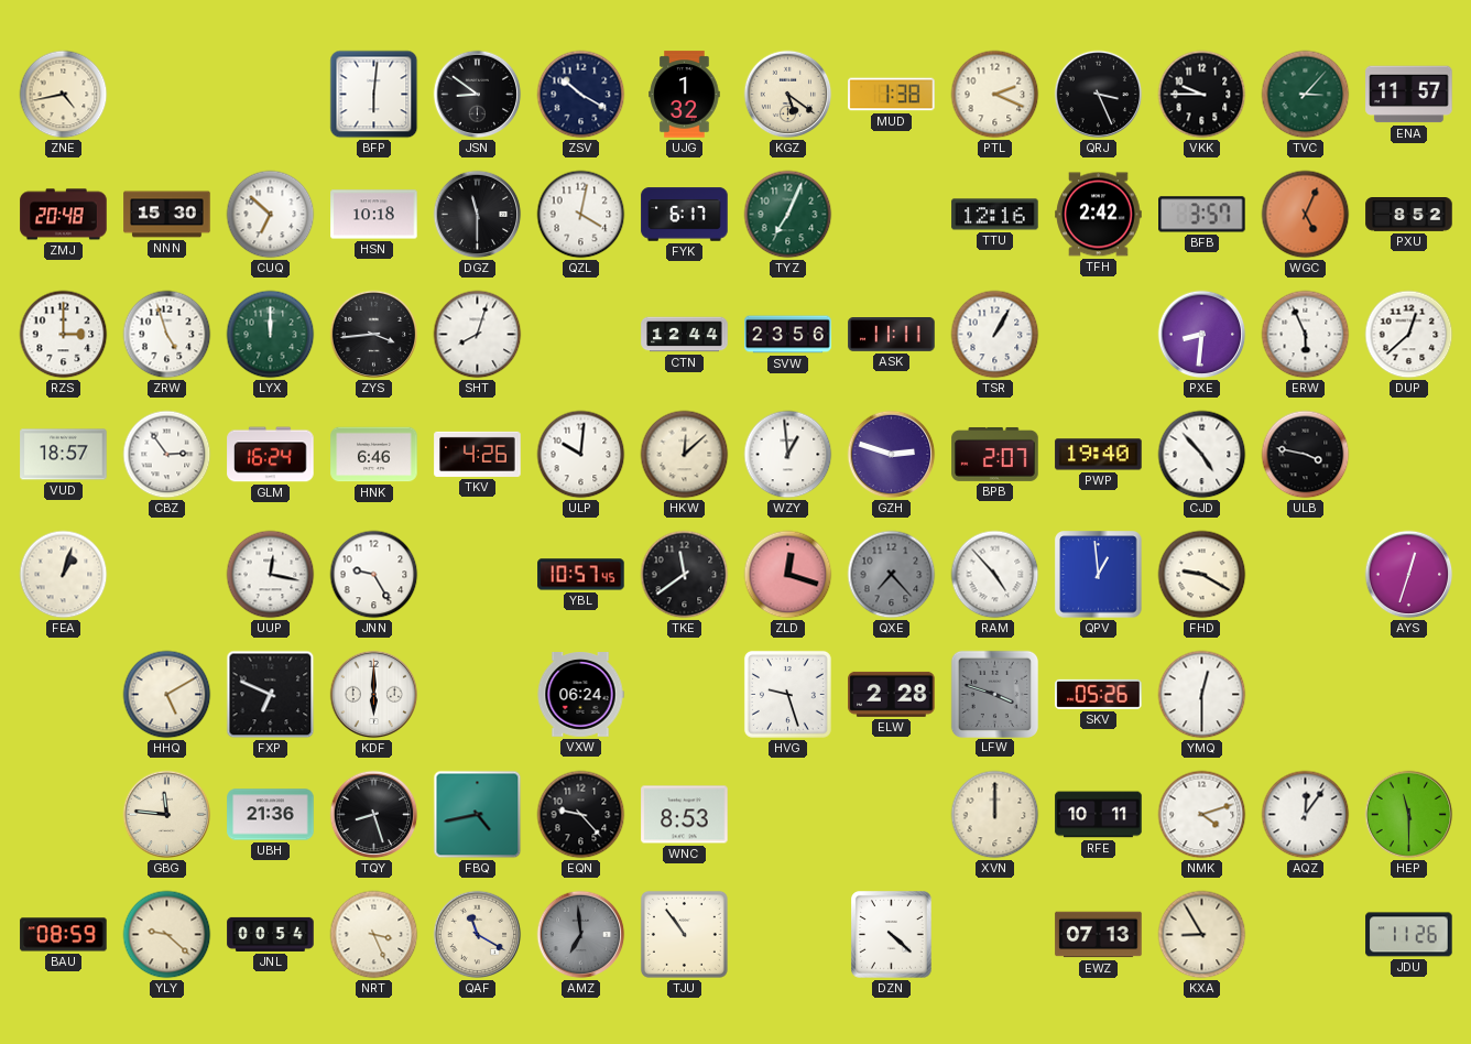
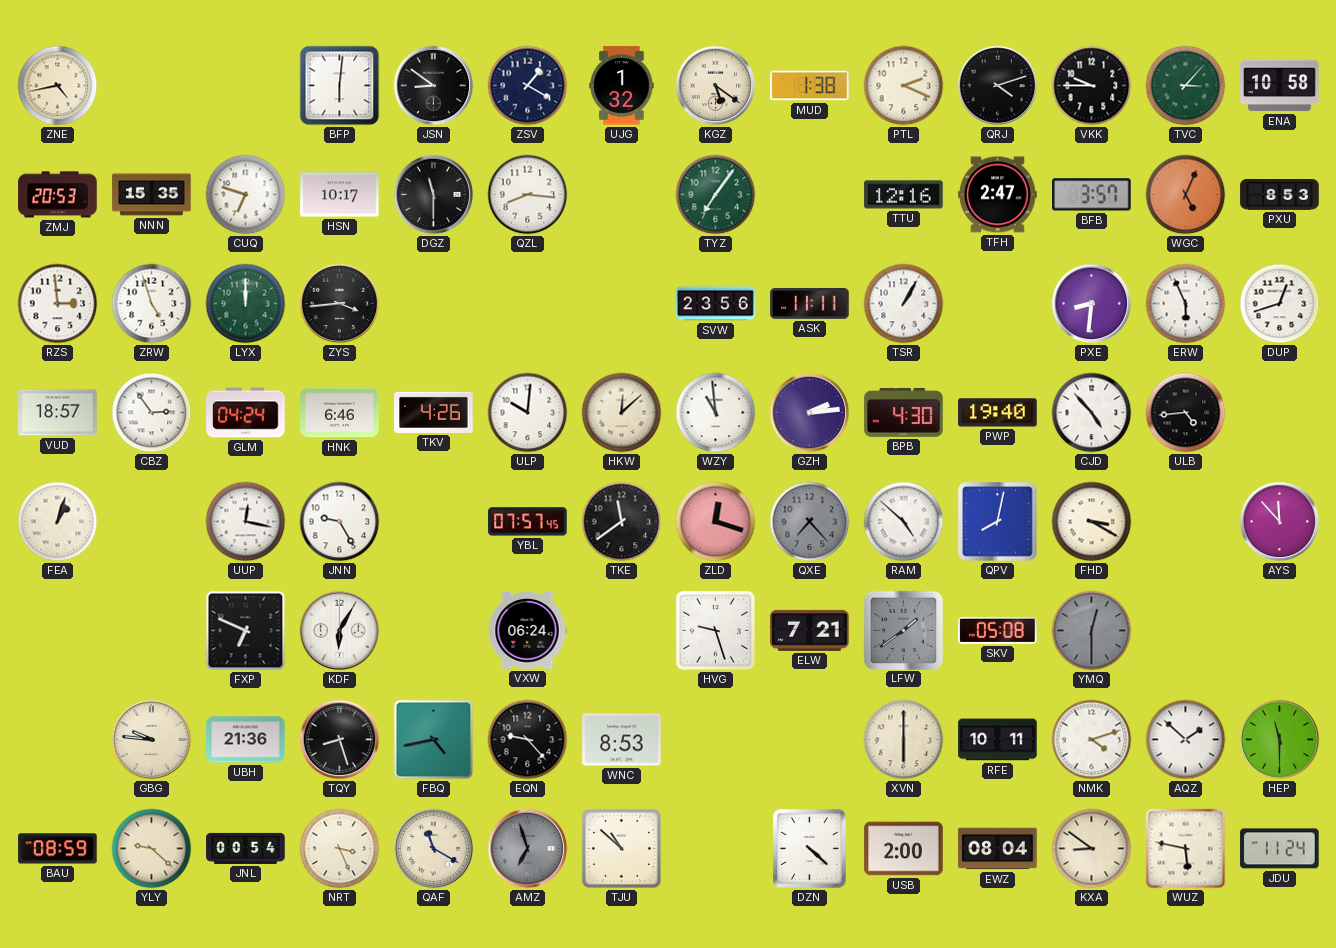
ZSV: 10:20 -> 1:20
QRJ: 3:26 -> 4:12
ENA: 11:57 -> 10:58
ZMJ: 20:48 -> 20:53
NNN: 15:30 -> 15:35
CUQ: 6:52 -> 6:48
HSN: 10:18 -> 10:17
QZL: 4:02 -> 8:16
FYK: 6:17 -> none
TYZ: 7:04 -> 7:06
TFH: 2:42 -> 2:47
PXU: 8:52 -> 8:53
RZS: 3:00 -> 2:59
SHT: 8:03 -> none
CTN: 12:44 -> none
DUP: 12:38 -> 12:42
GLM: 16:24 -> 04:24
WZY: 12:59 -> 10:59
GZH: 2:48 -> 2:14
BPB: 2:07 -> 4:30
ULB: 3:47 -> 4:44
YBL: 10:57 -> 07:57
RAM: 4:53 -> 4:52
QPV: 12:59 -> 8:02
FHD: 9:20 -> 3:20
AYS: 12:33 -> 11:53
HHQ: 5:10 -> none
KDF: 6:00 -> 6:05
ELW: 2:28 -> 7:21
LFW: 3:48 -> 1:39
SKV: 05:26 -> 05:08
YMQ dial: white -> grey
GBG: 11:46 -> 9:46
XVN: 12:00 -> 6:00
AQZ: 12:06 -> 1:52
AMZ: 6:59 -> 6:57
TJU: 10:54 -> 10:52
USB: none -> 2:00
EWZ: 07:13 -> 08:04
KXA: 8:55 -> 8:51
WUZ: none -> 5:47
JDU: 11:26 -> 11:24
